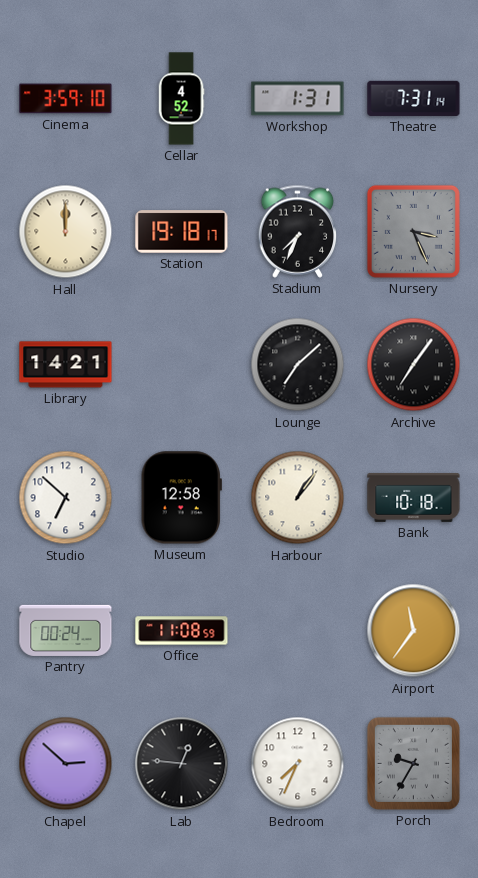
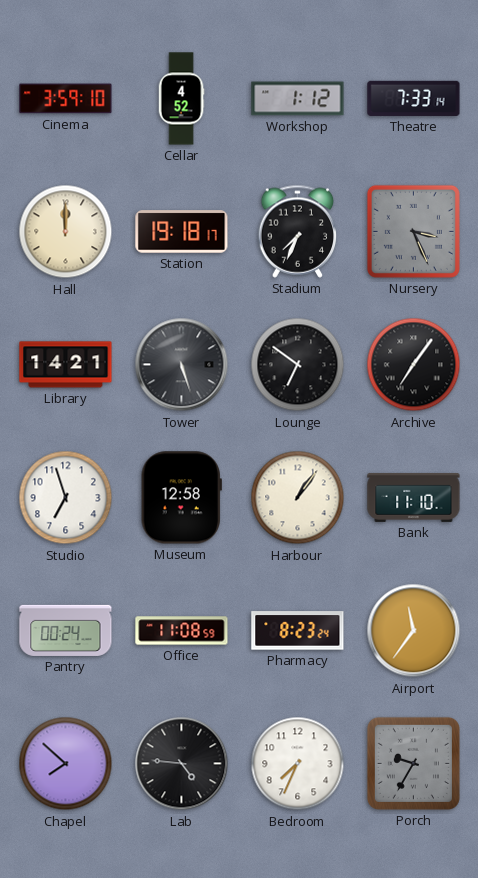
Workshop: 1:31 -> 1:12
Theatre: 7:31 -> 7:33
Tower: none -> 5:27
Lounge: 7:08 -> 6:51
Studio: 6:52 -> 6:57
Bank: 10:18 -> 11:10
Pharmacy: none -> 8:23
Chapel: 2:52 -> 7:52
Lab: 12:46 -> 4:46
